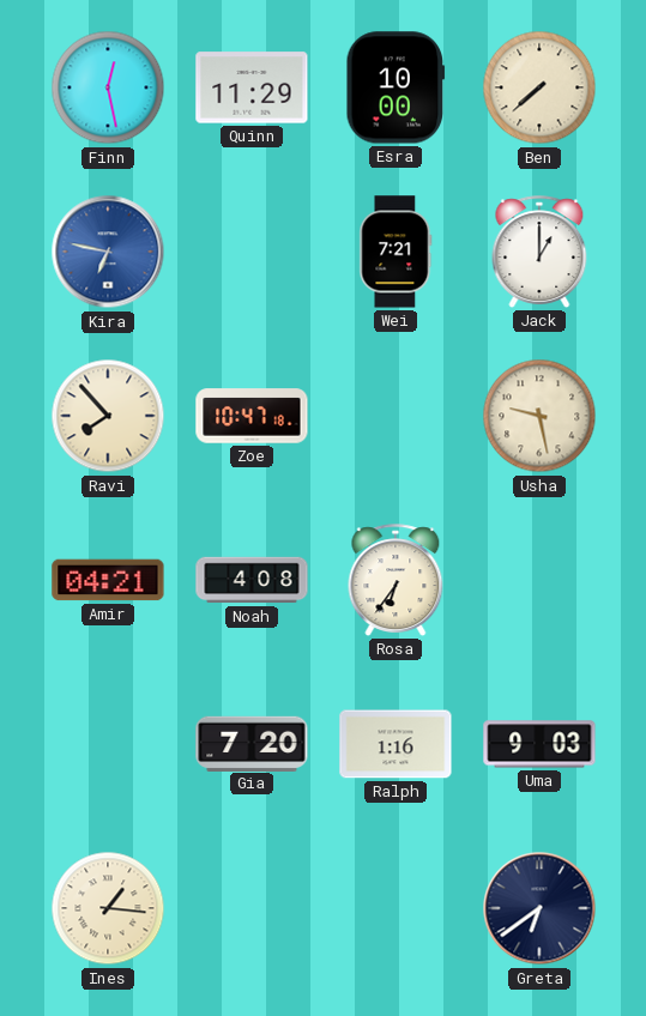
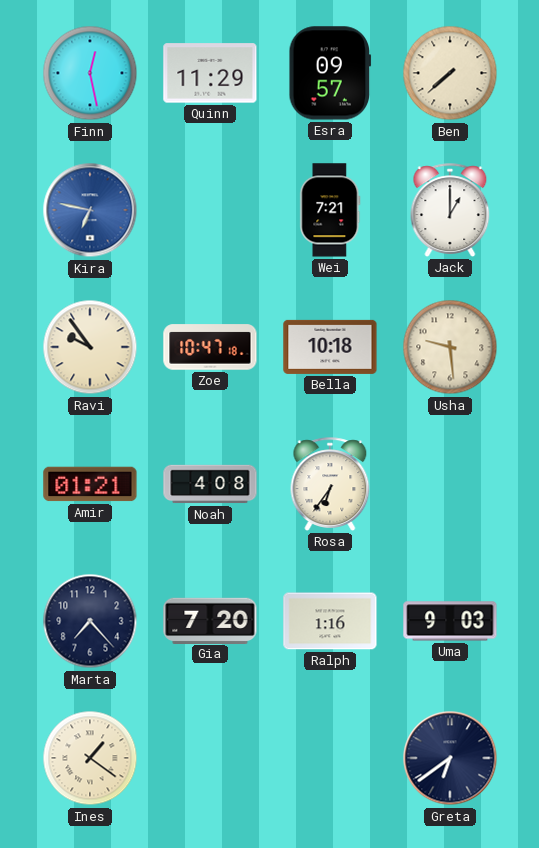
Esra: 10:00 -> 09:57
Ravi: 7:53 -> 9:54
Bella: none -> 10:18
Usha: 9:28 -> 9:29
Amir: 04:21 -> 01:21
Marta: none -> 7:23
Ines: 1:16 -> 1:21
